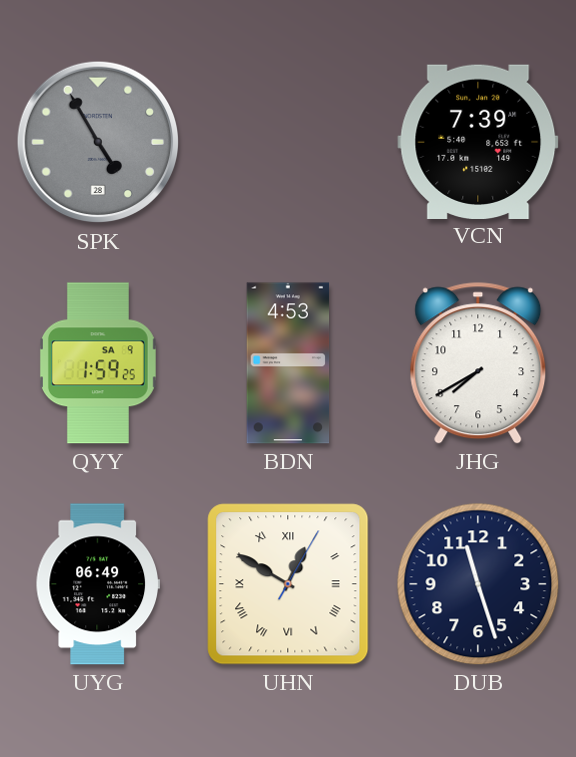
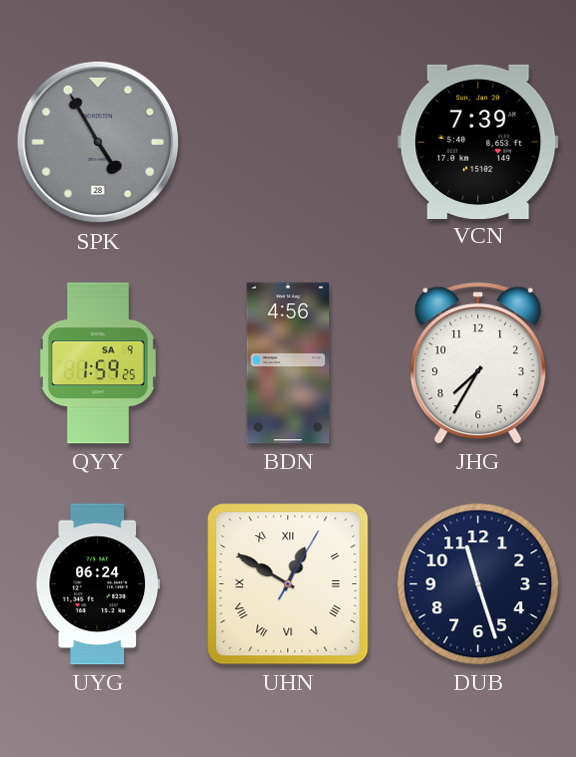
BDN: 4:53 -> 4:56
JHG: 7:40 -> 7:35
UYG: 06:49 -> 06:24
